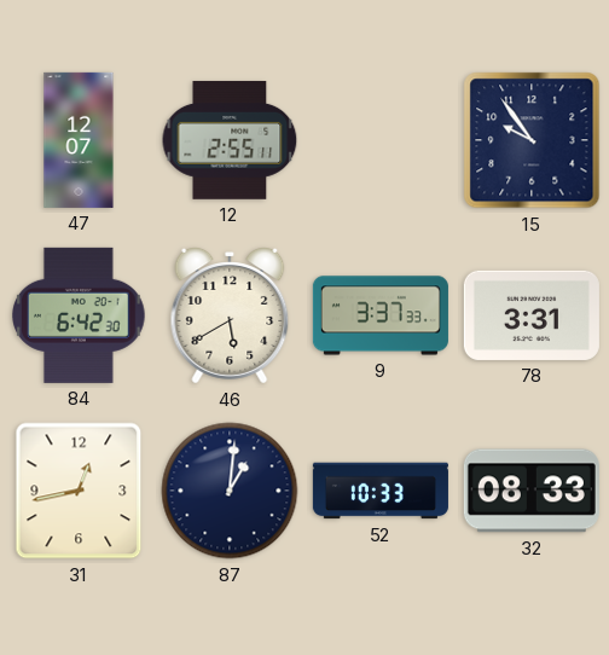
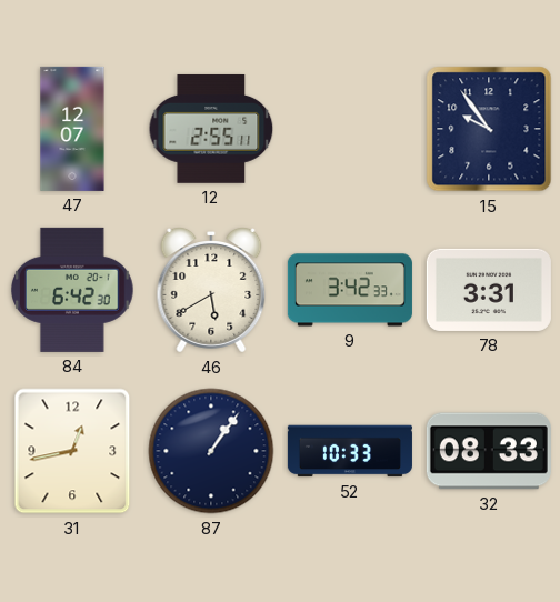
9: 3:37 -> 3:42
87: 1:01 -> 1:06
